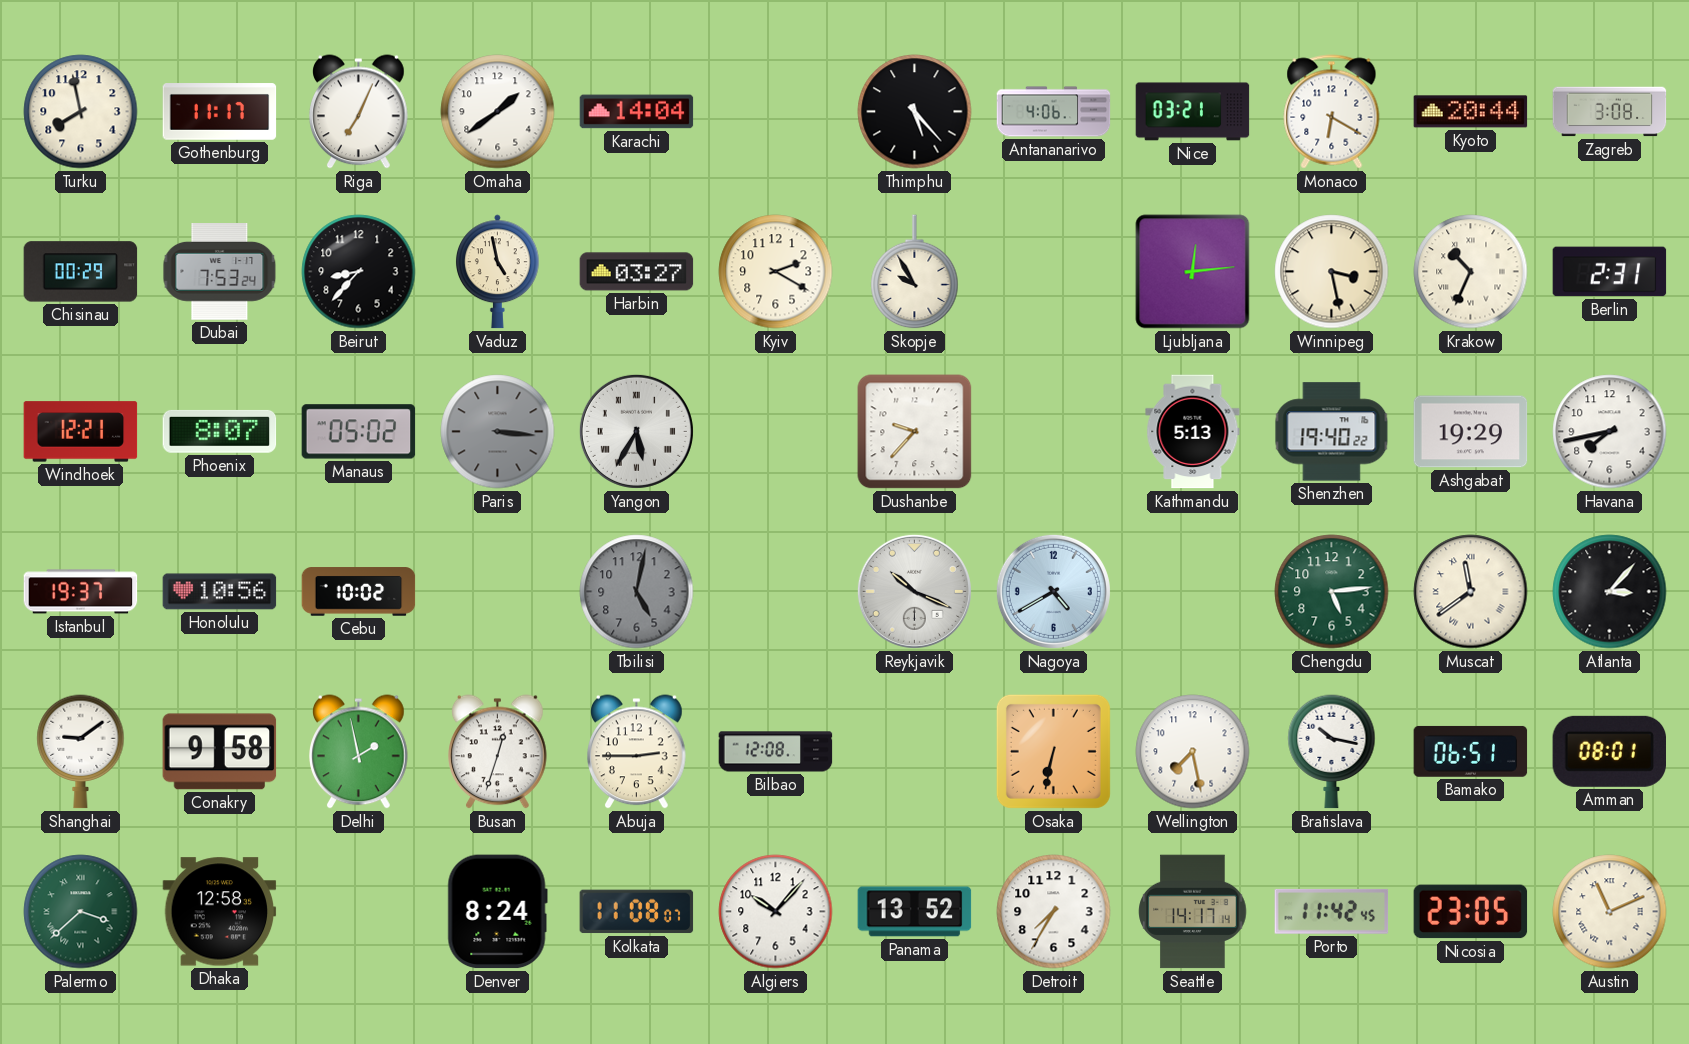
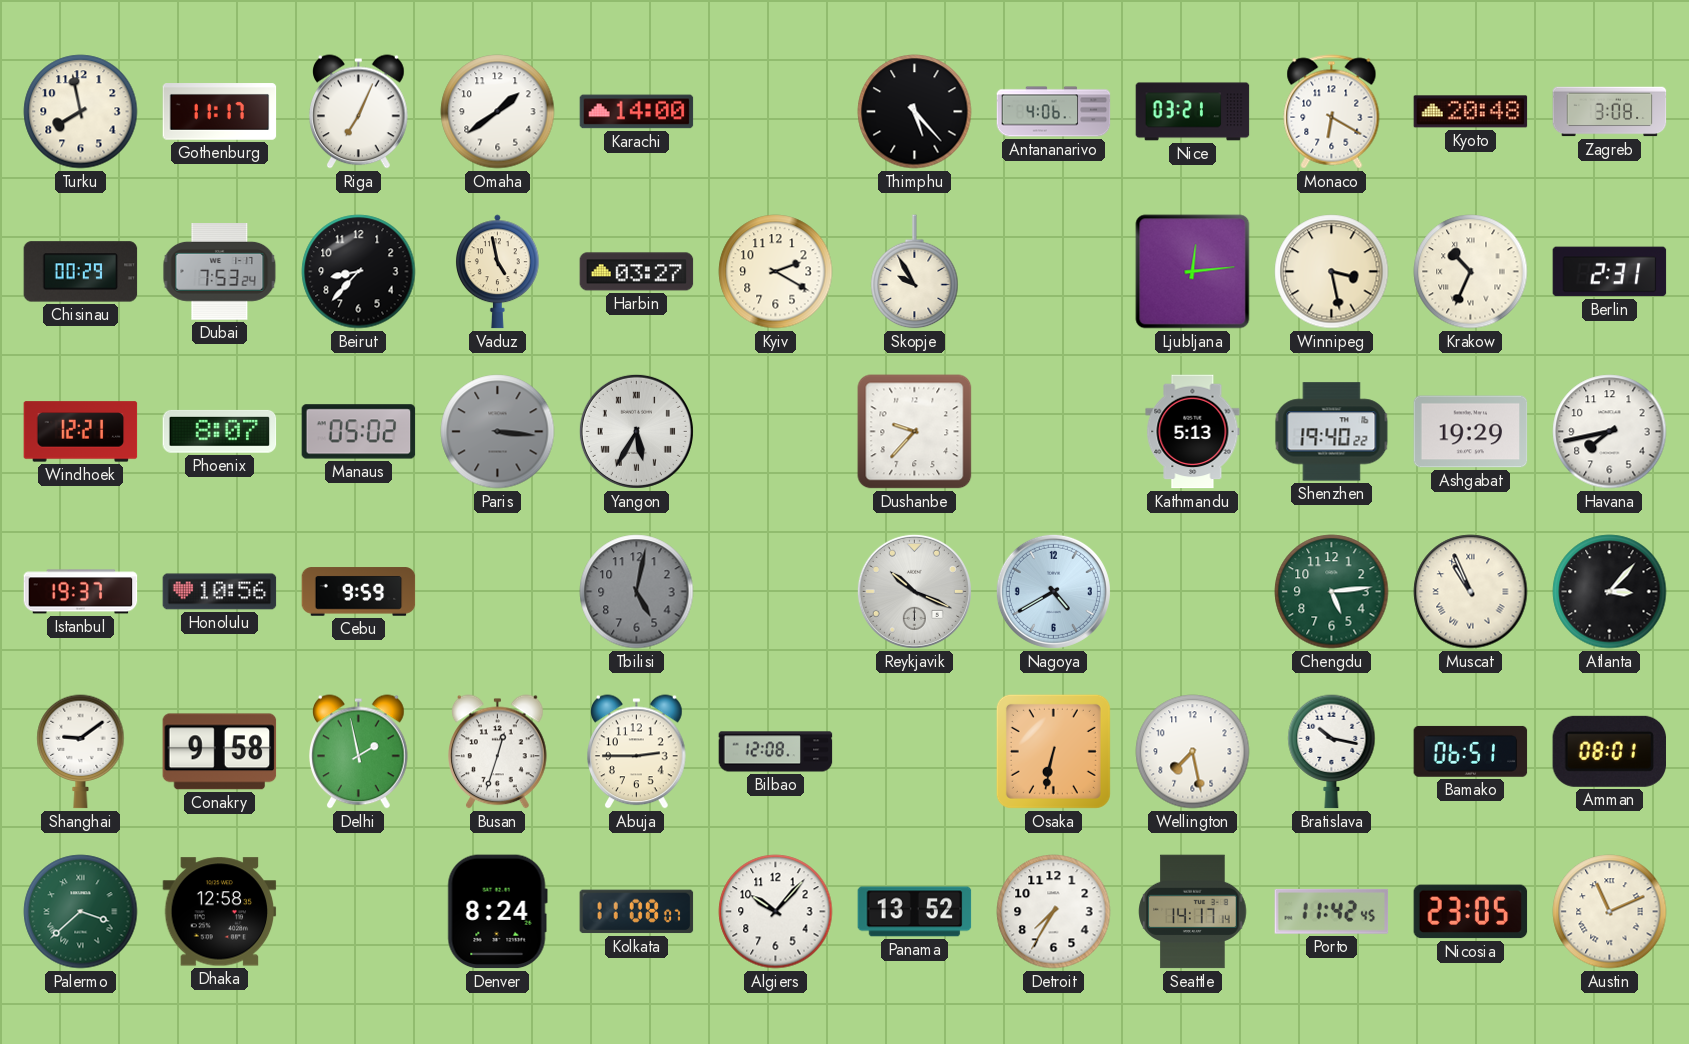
Karachi: 14:04 -> 14:00
Kyoto: 20:44 -> 20:48
Cebu: 10:02 -> 9:59
Muscat: 11:39 -> 10:56
